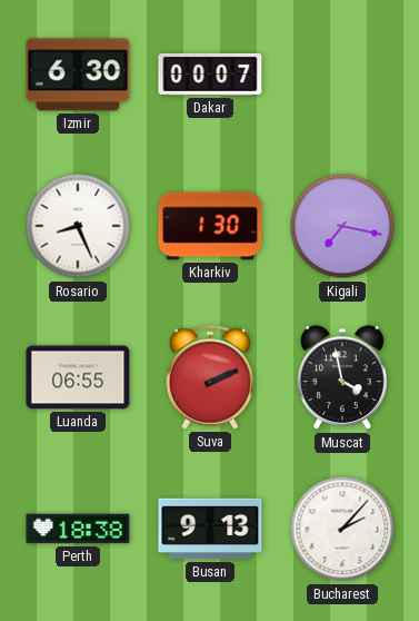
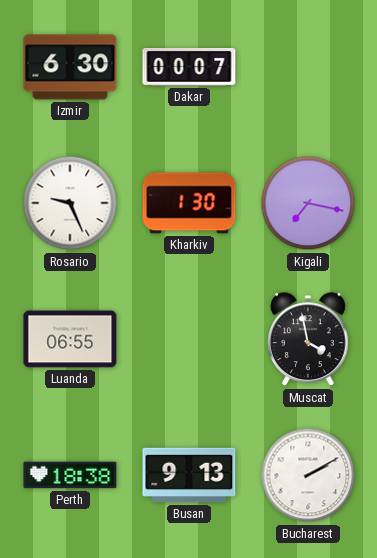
Rosario: 8:26 -> 9:26
Suva: 2:11 -> none
Bucharest: 2:07 -> 2:10
